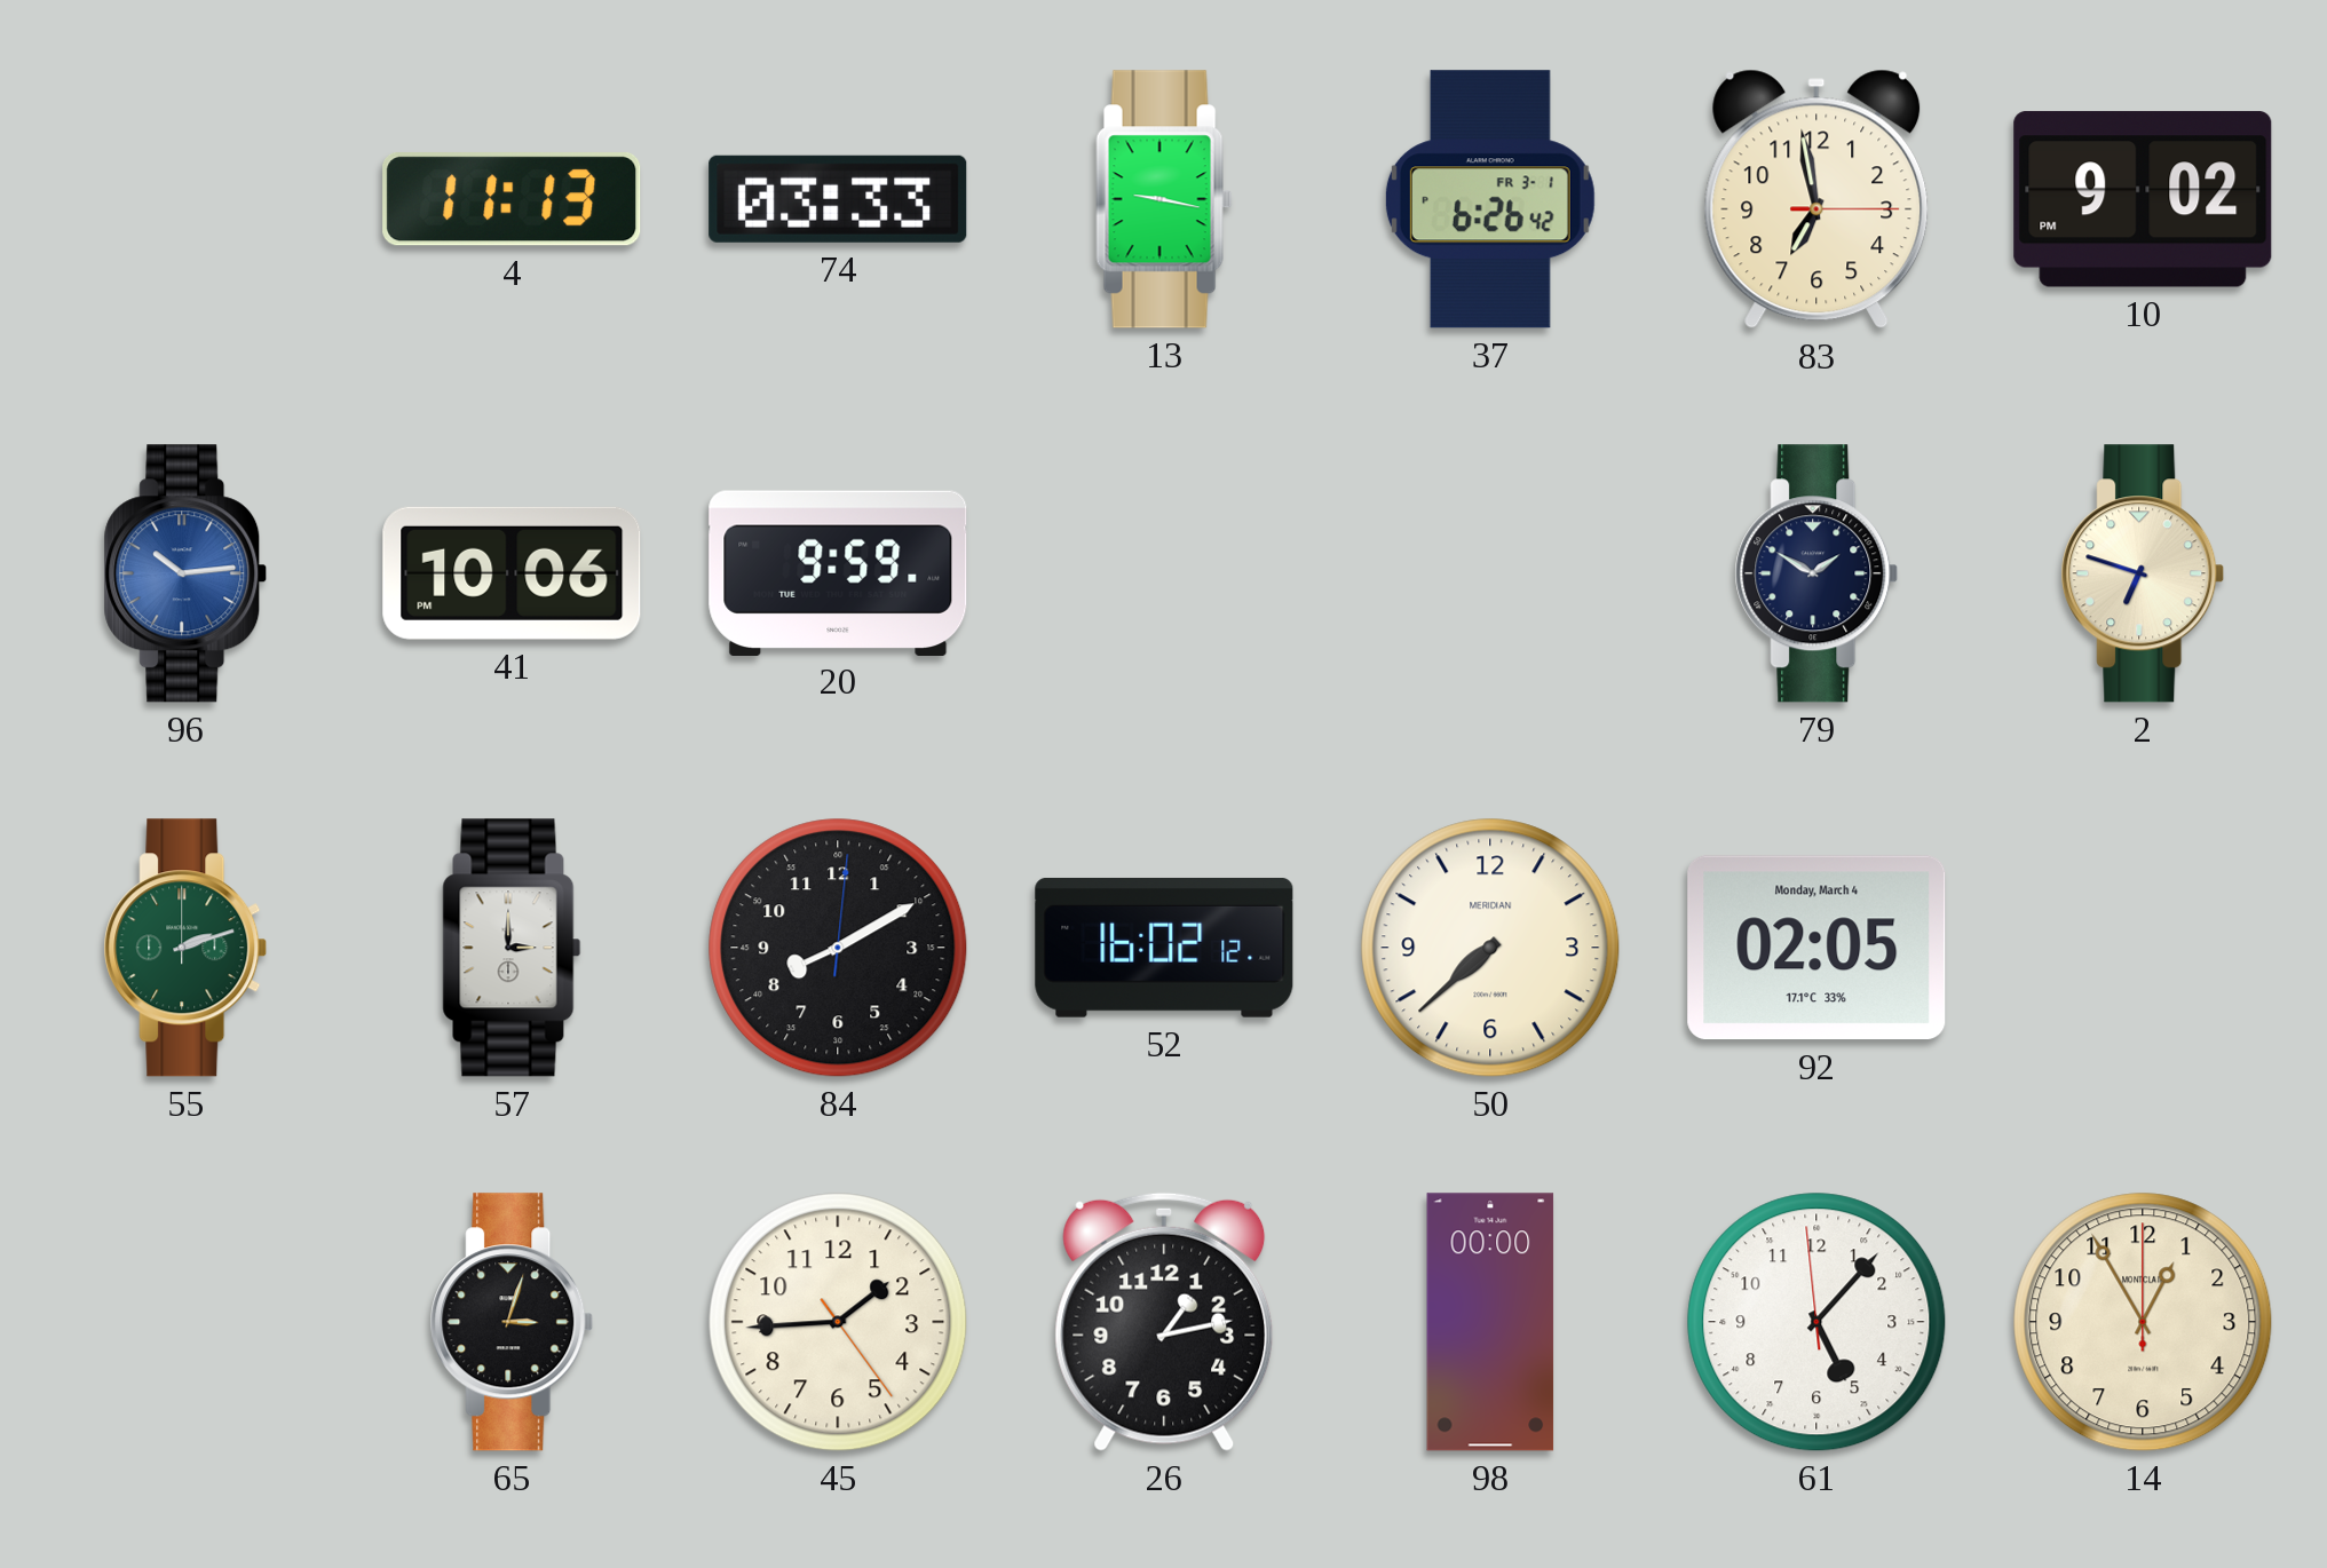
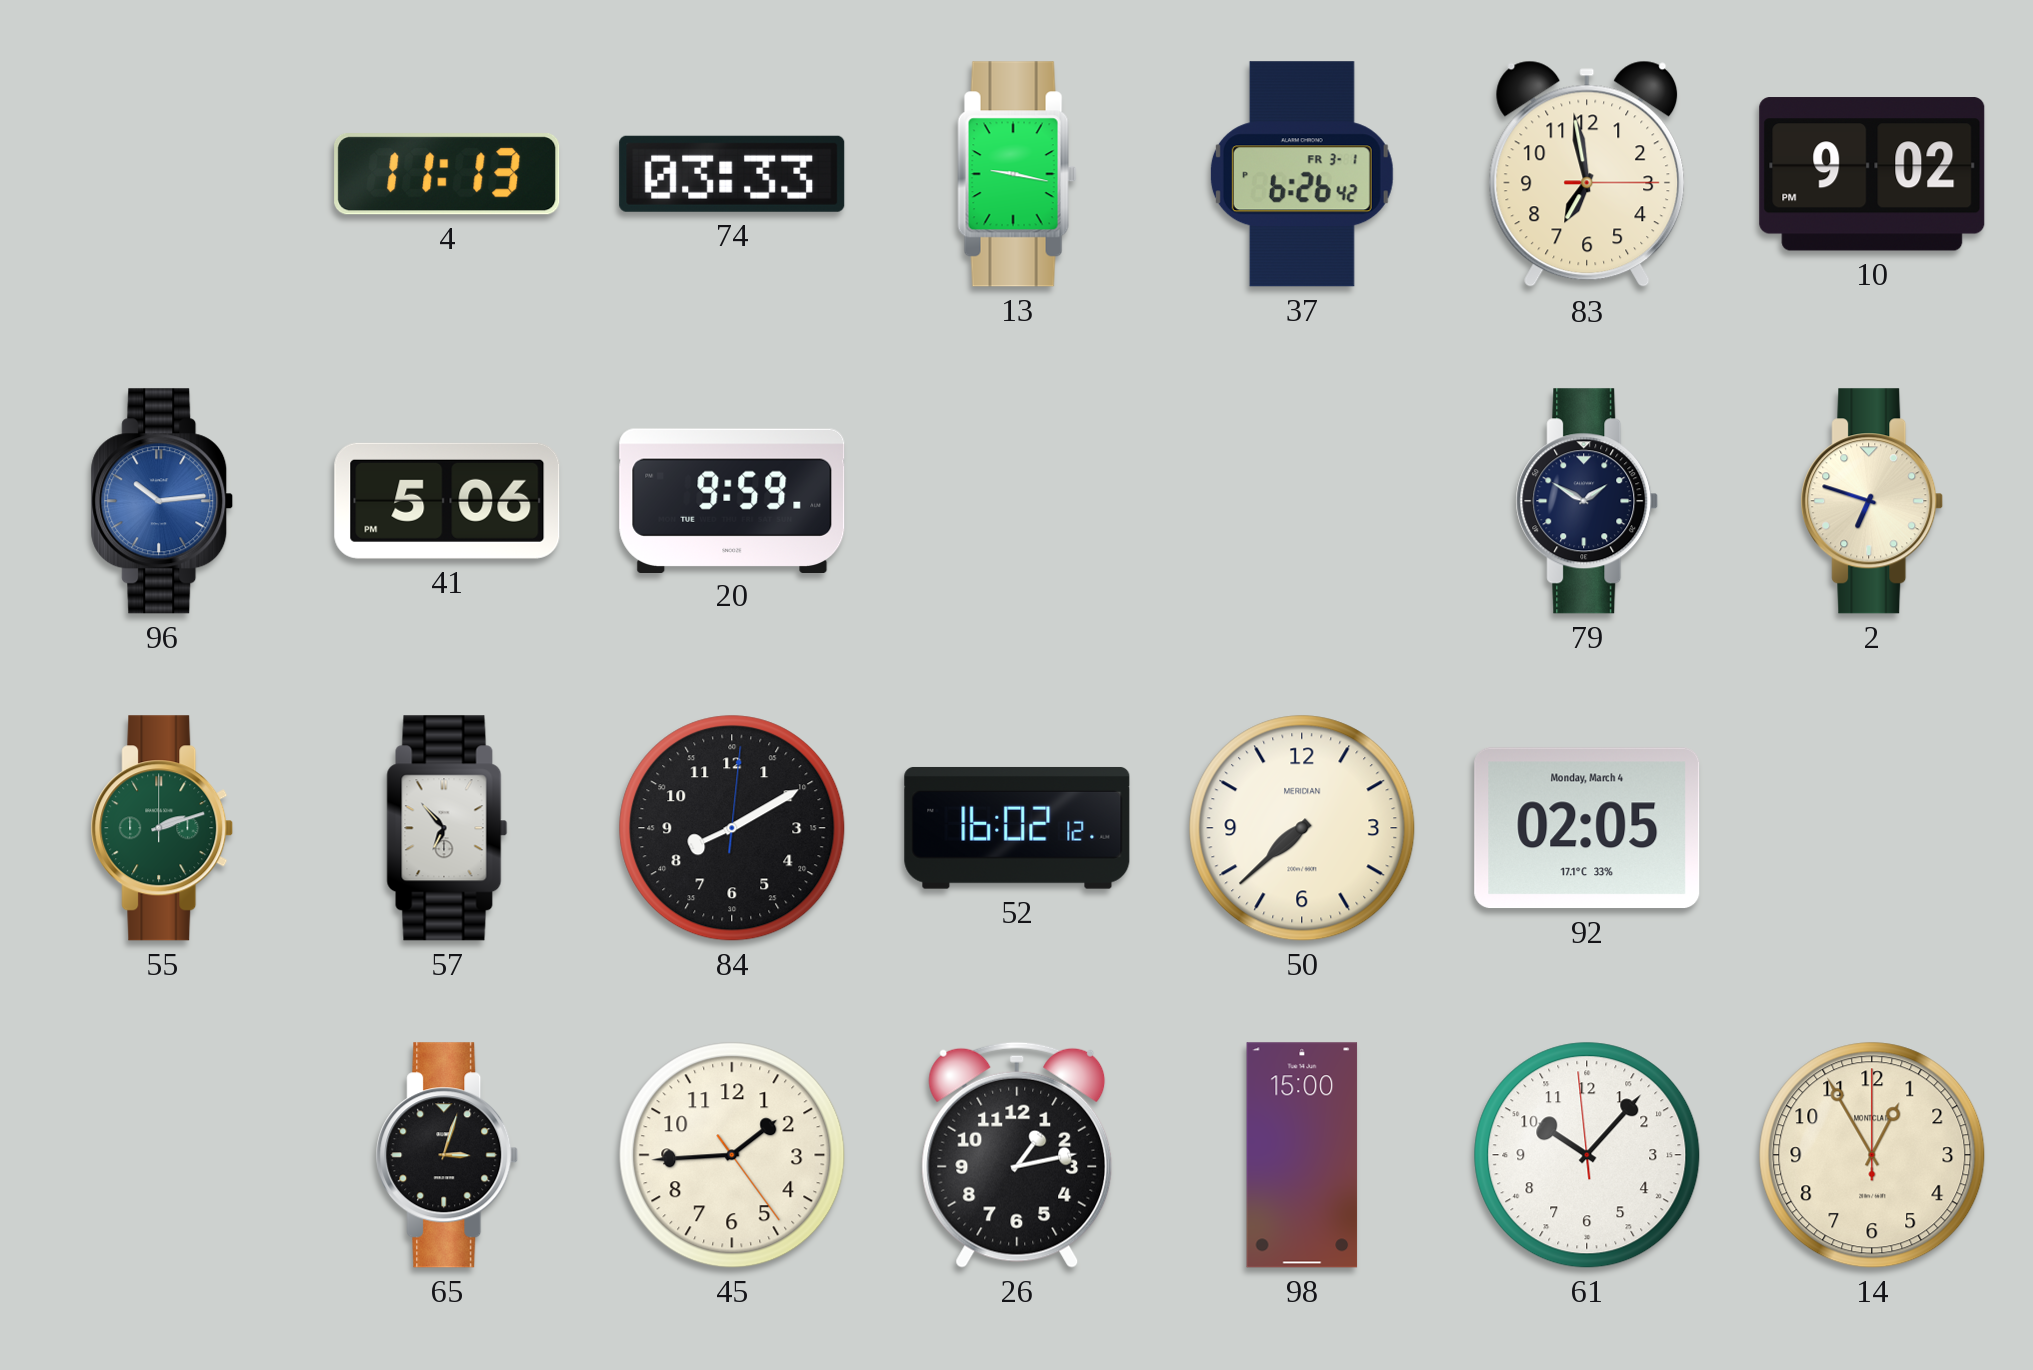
41: 10:06 -> 5:06
57: 3:00 -> 6:53
98: 00:00 -> 15:00
61: 5:06 -> 10:06
